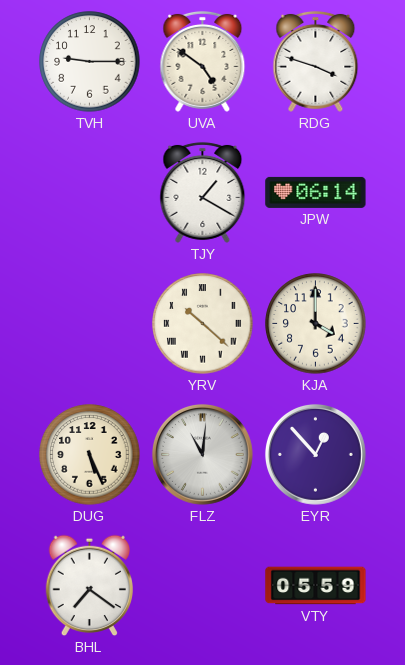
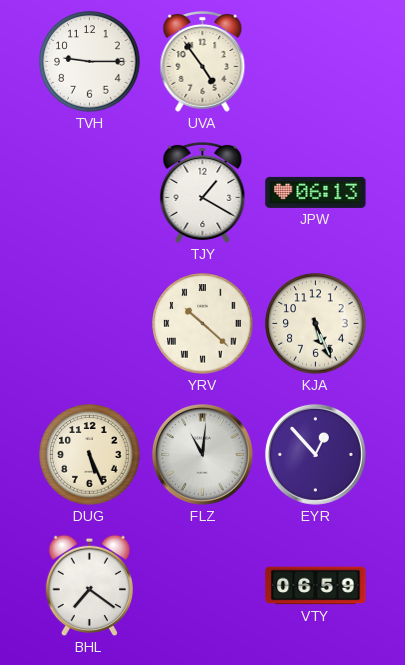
UVA: 4:51 -> 4:54
RDG: 3:48 -> none
JPW: 06:14 -> 06:13
KJA: 4:00 -> 5:26
VTY: 05:59 -> 06:59
